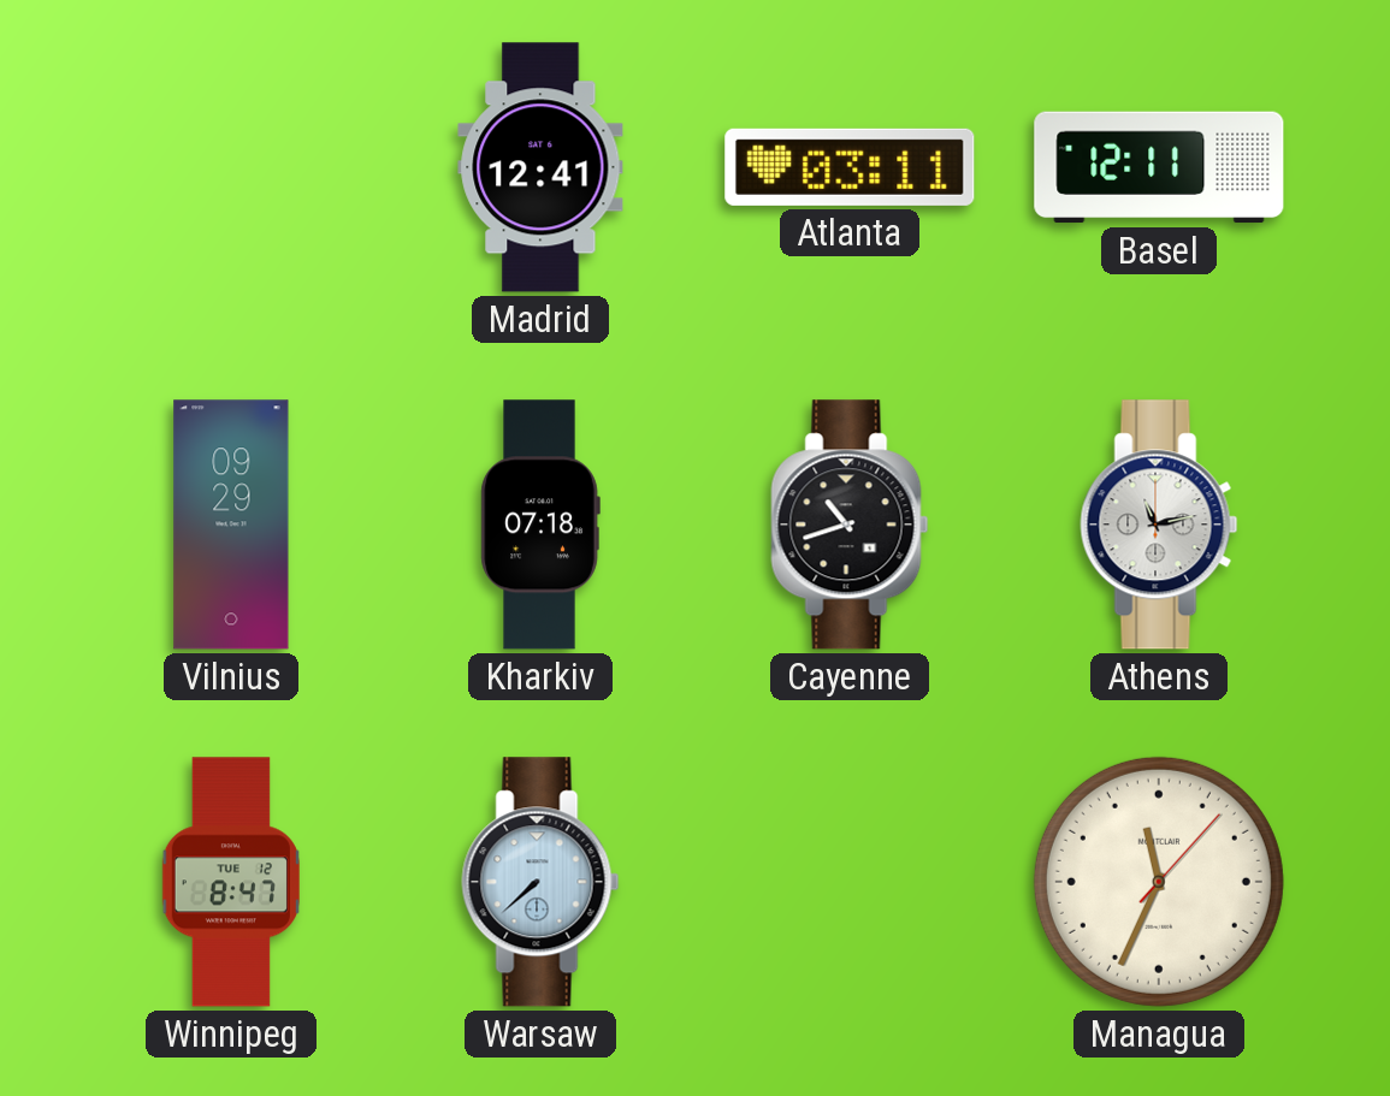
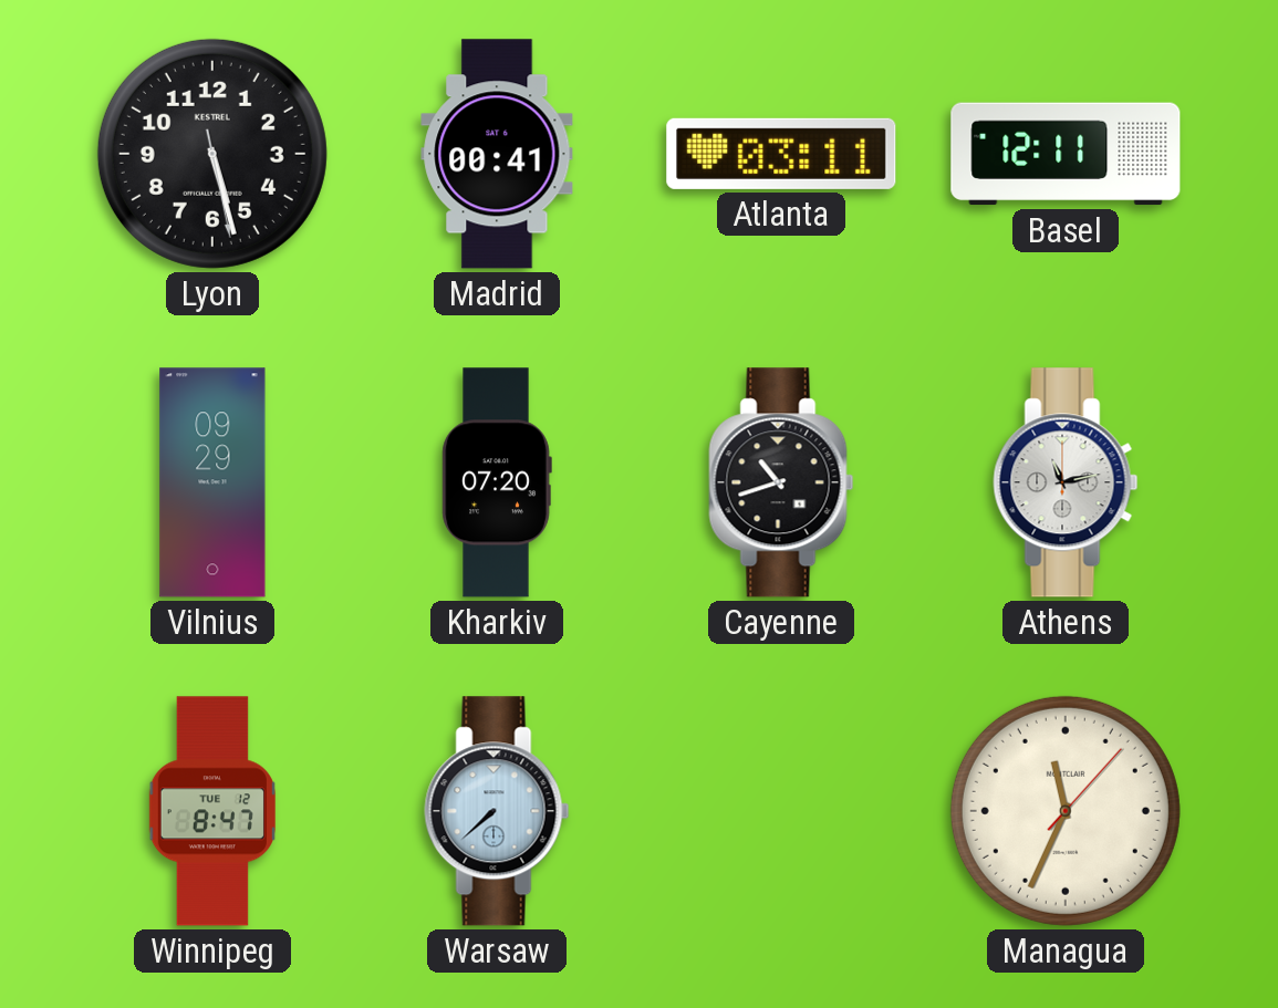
Lyon: none -> 5:27
Madrid: 12:41 -> 00:41
Kharkiv: 07:18 -> 07:20
